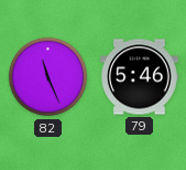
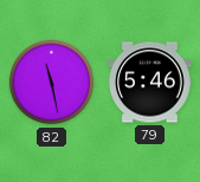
82: 11:26 -> 11:28
